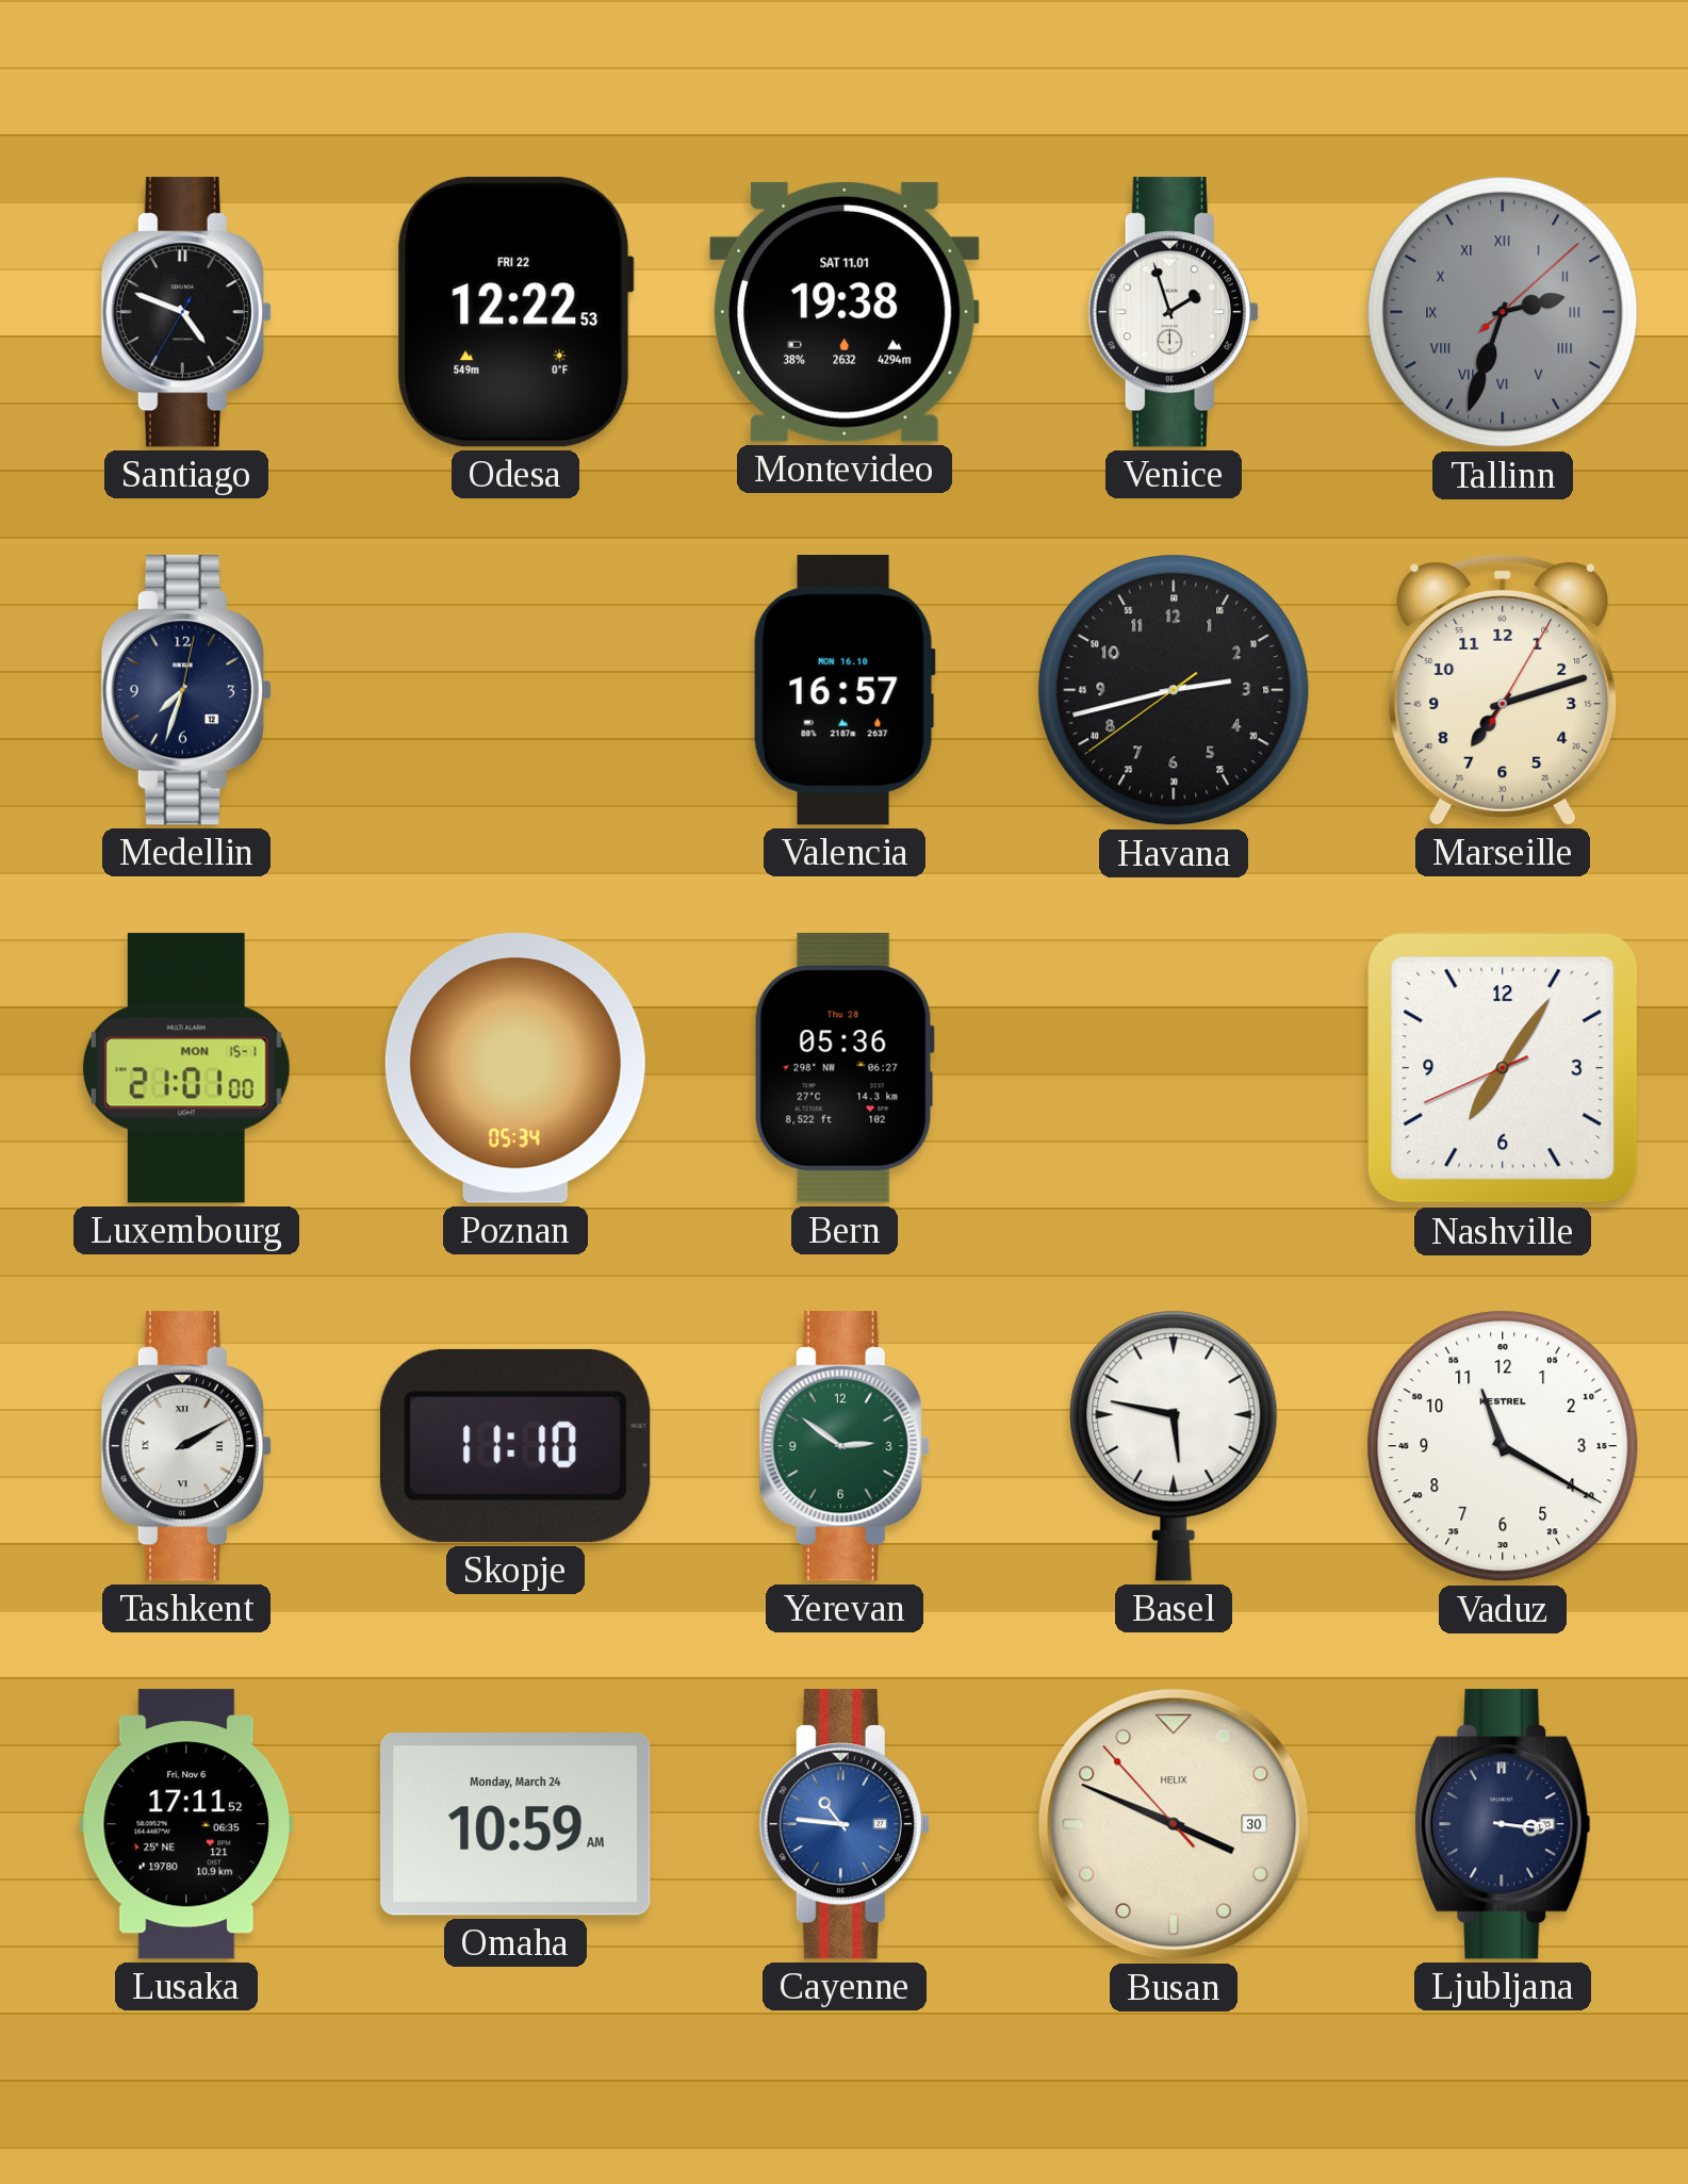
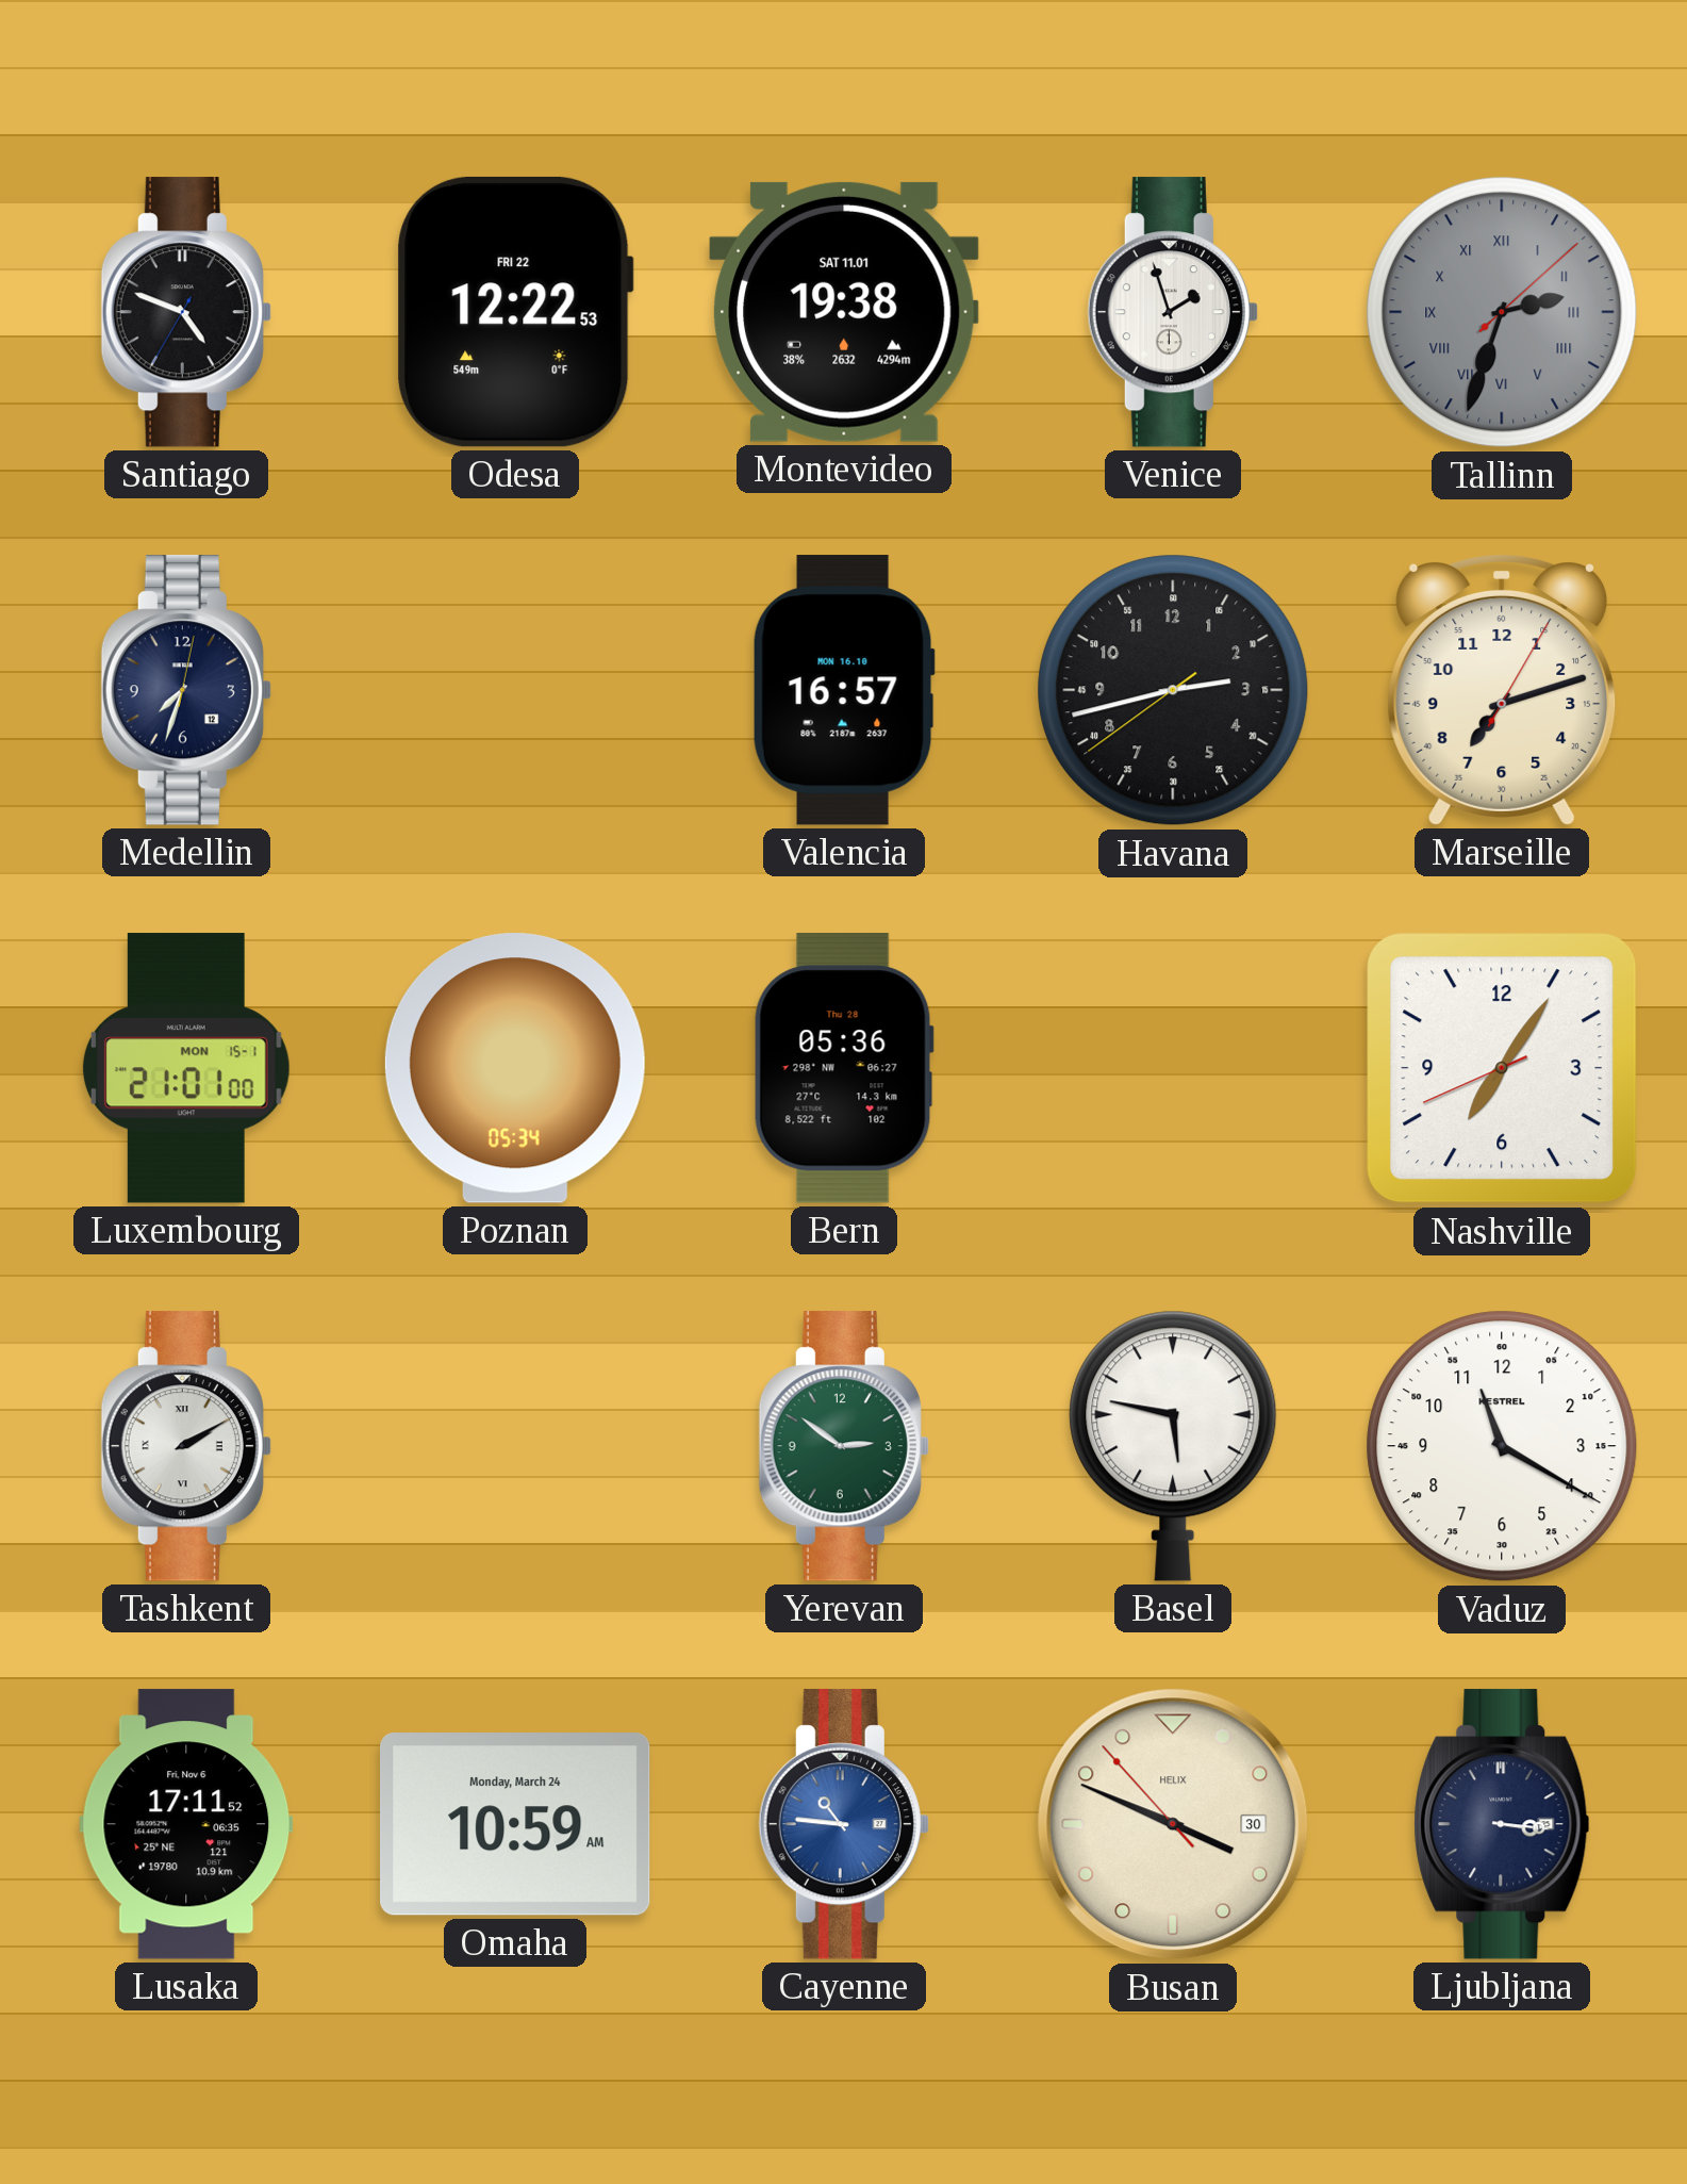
Skopje: 11:10 -> none
